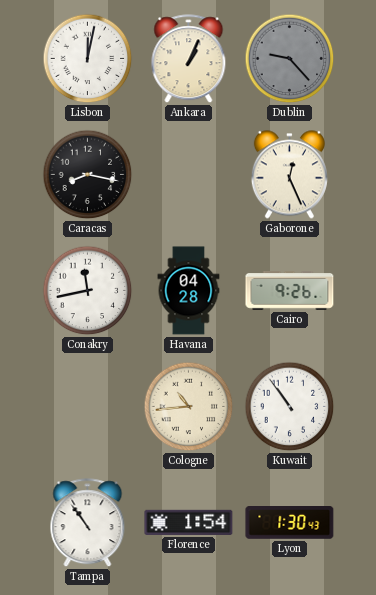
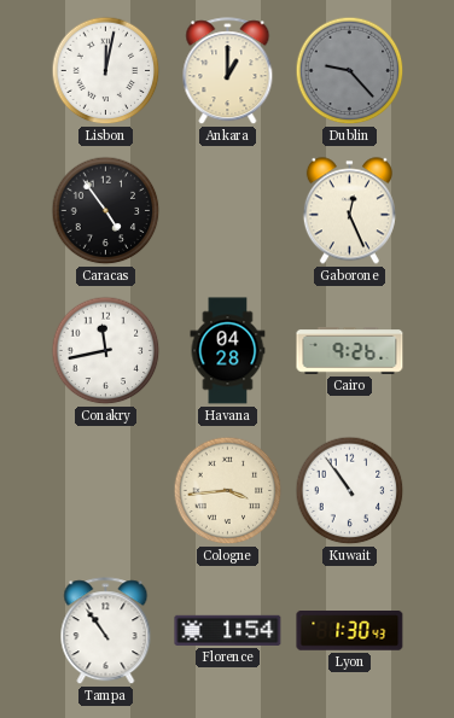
Ankara: 1:04 -> 1:00
Caracas: 8:17 -> 4:54
Cologne: 10:44 -> 3:44
